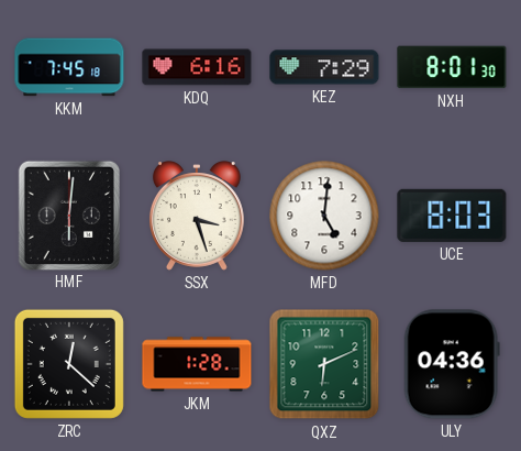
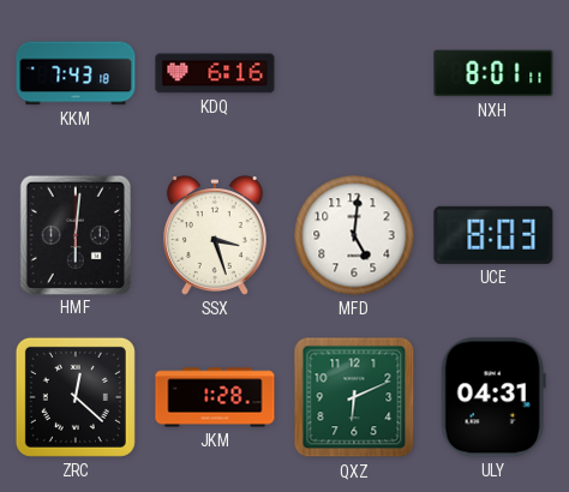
KKM: 7:45 -> 7:43
KEZ: 7:29 -> none
NXH: 8:01:30 -> 8:01:11
ULY: 04:36 -> 04:31
